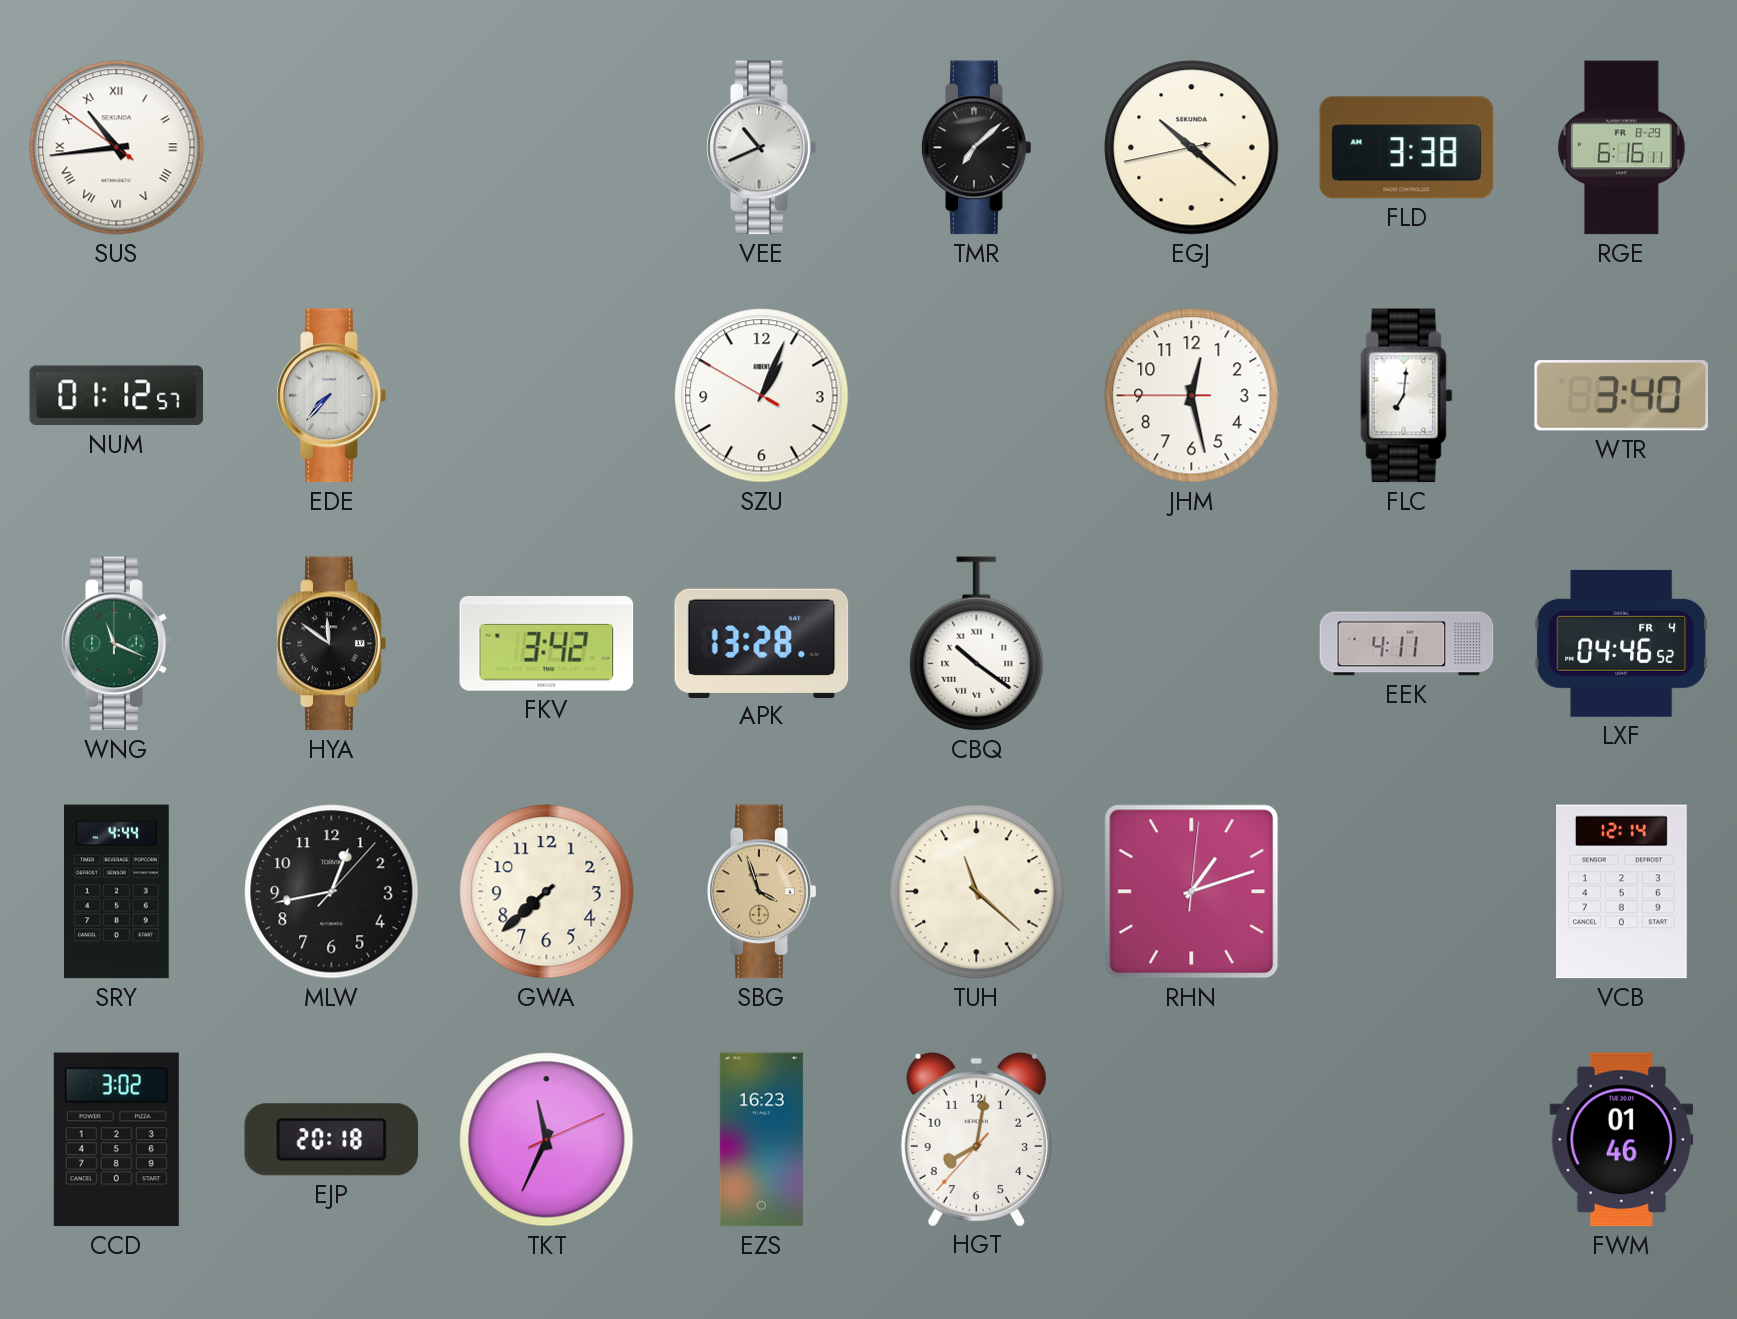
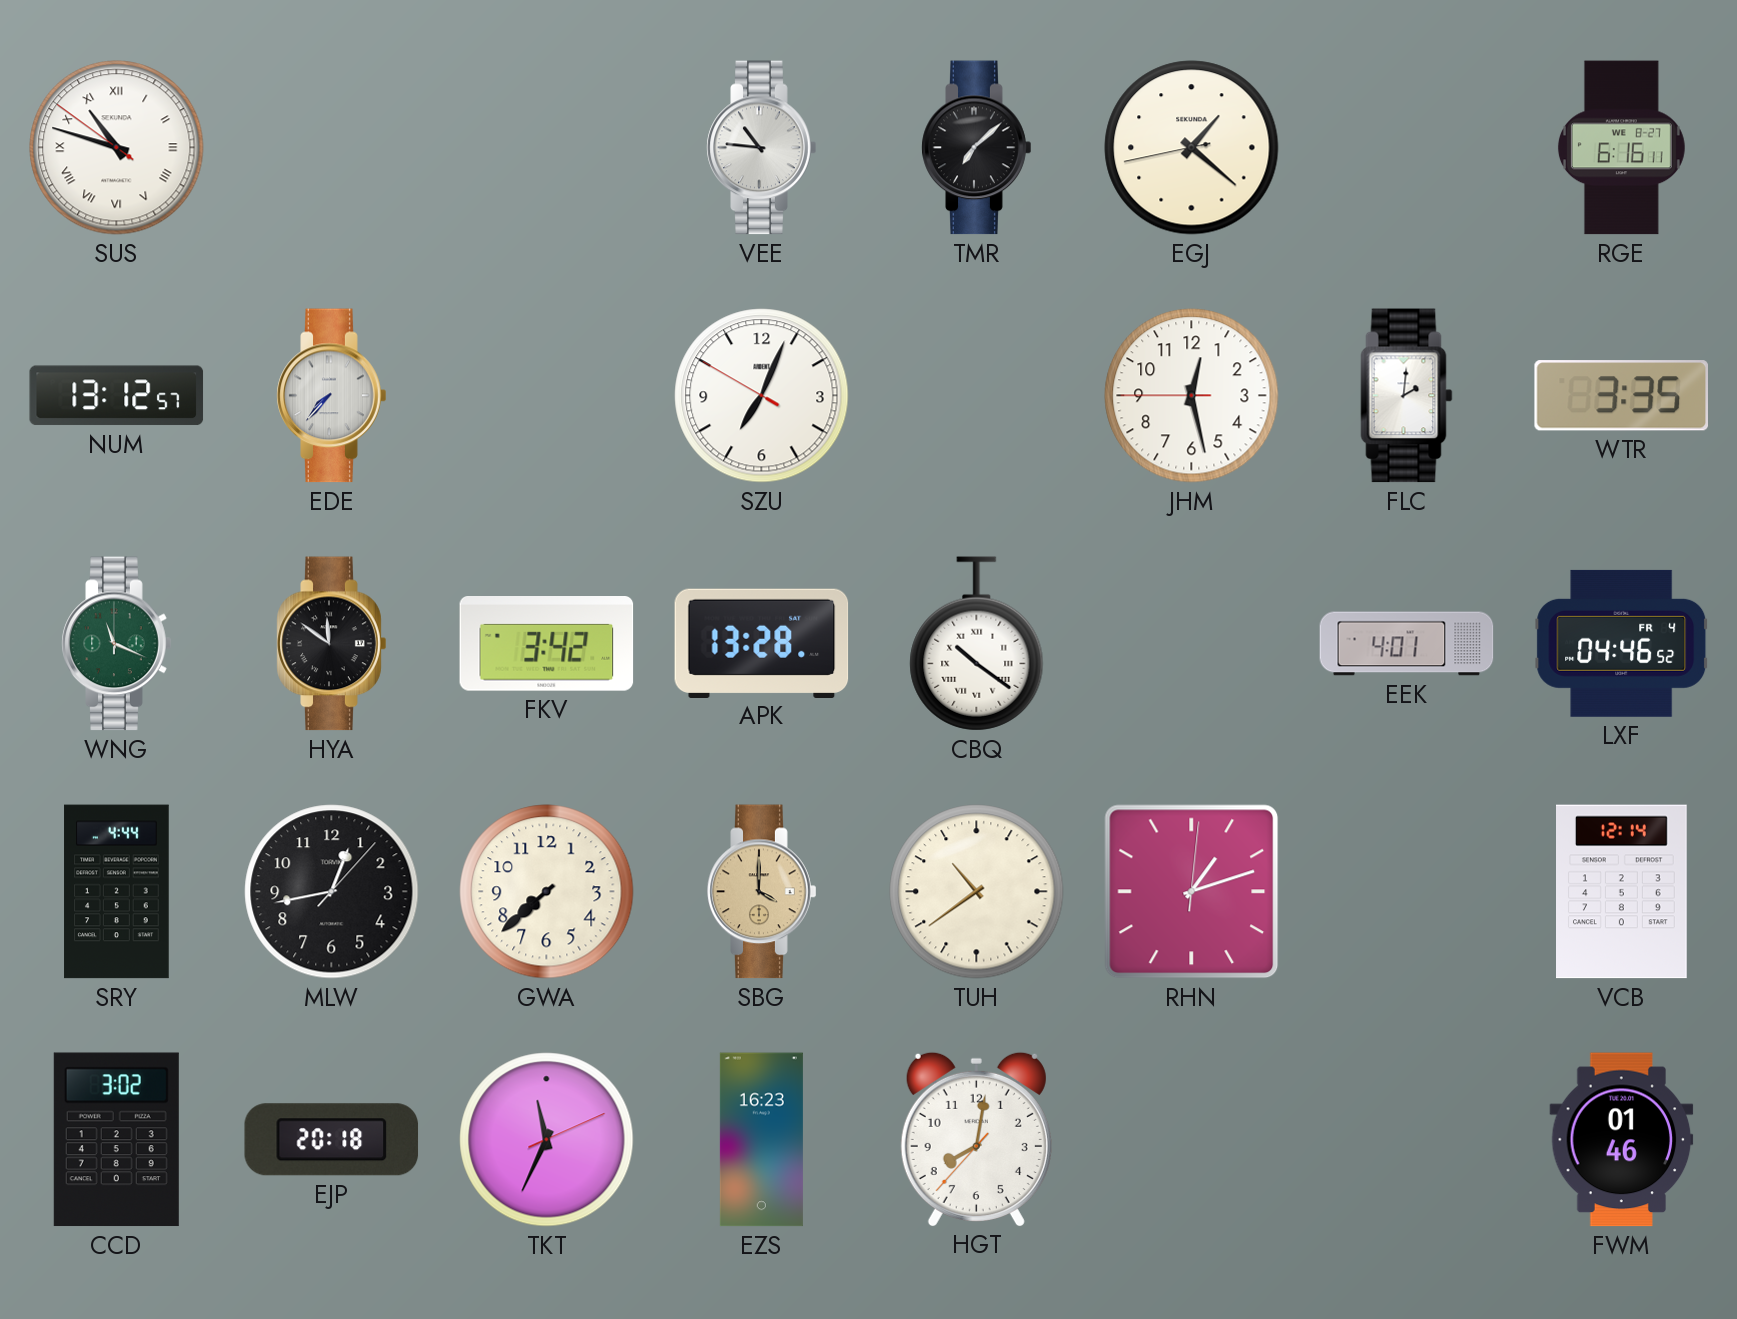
SUS: 10:43 -> 10:47
VEE: 10:41 -> 10:46
EGJ: 10:21 -> 1:21
FLD: 3:38 -> none
RGE date: FR 8-29 -> WE 8-27
NUM: 01:12 -> 13:12
SZU: 1:03 -> 7:03
FLC: 7:01 -> 2:01
WTR: 3:40 -> 3:35
EEK: 4:11 -> 4:01
SBG: 3:57 -> 4:00
TUH: 11:22 -> 10:39
